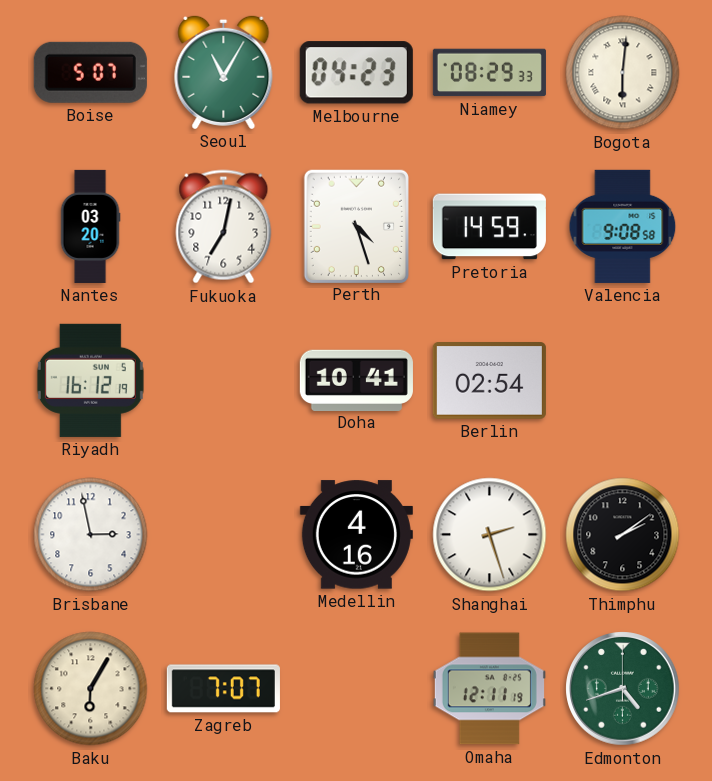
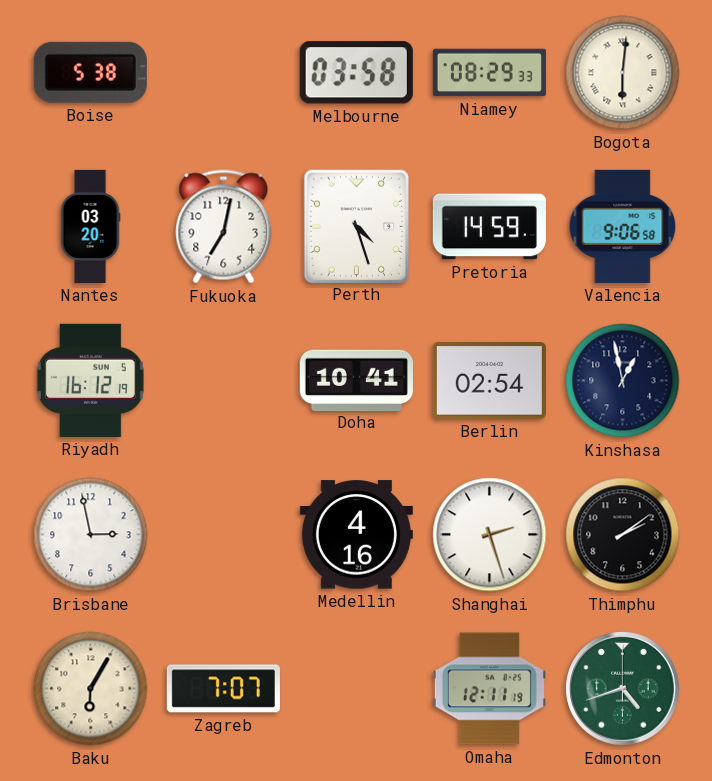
Boise: 5:07 -> 5:38
Seoul: 11:05 -> none
Melbourne: 04:23 -> 03:58
Valencia: 9:08 -> 9:06
Kinshasa: none -> 12:58
